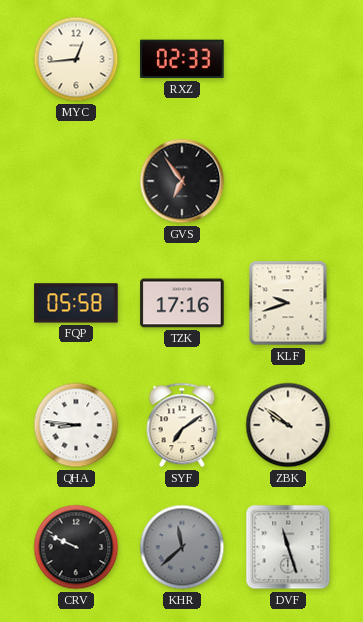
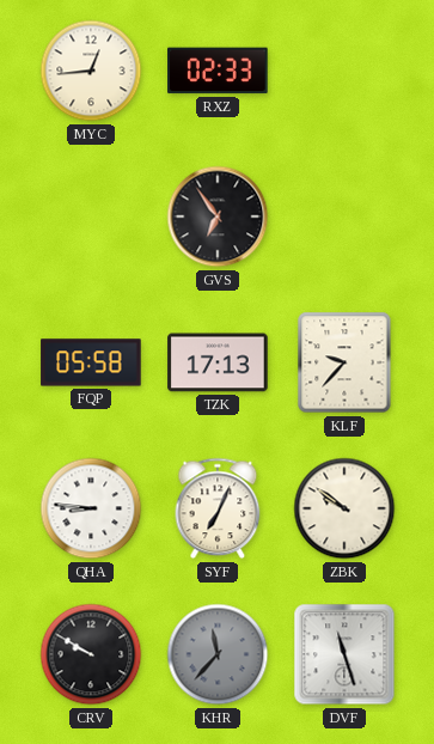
TZK: 17:16 -> 17:13
KLF: 9:42 -> 9:37
SYF: 7:09 -> 7:04
CRV: 9:49 -> 9:50
KHR: 11:38 -> 11:37
